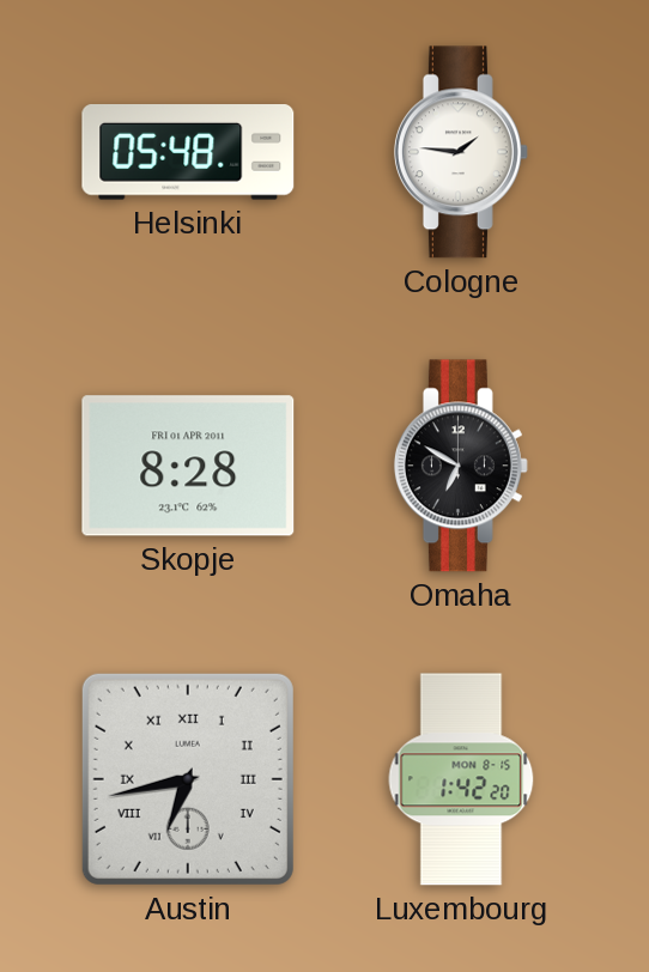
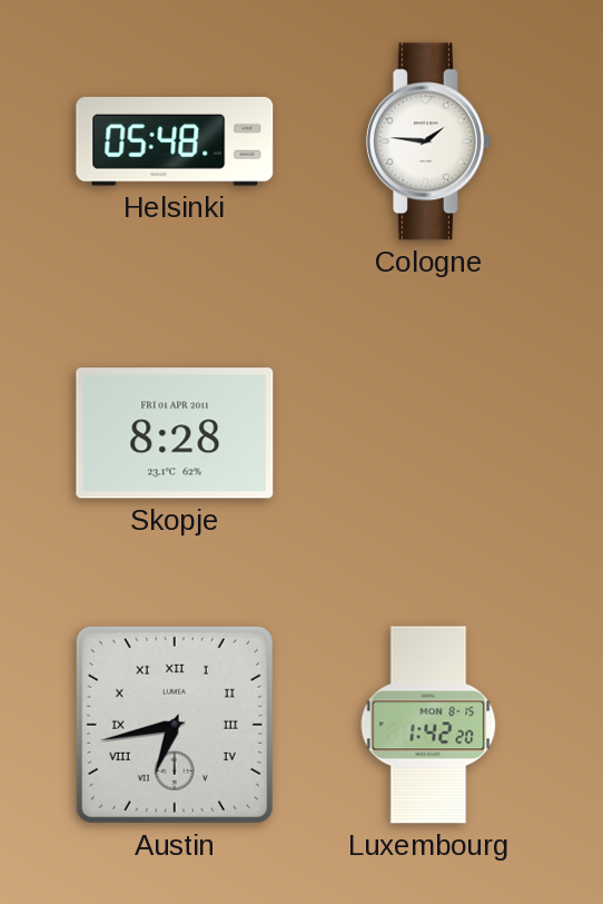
Omaha: 6:50 -> none
